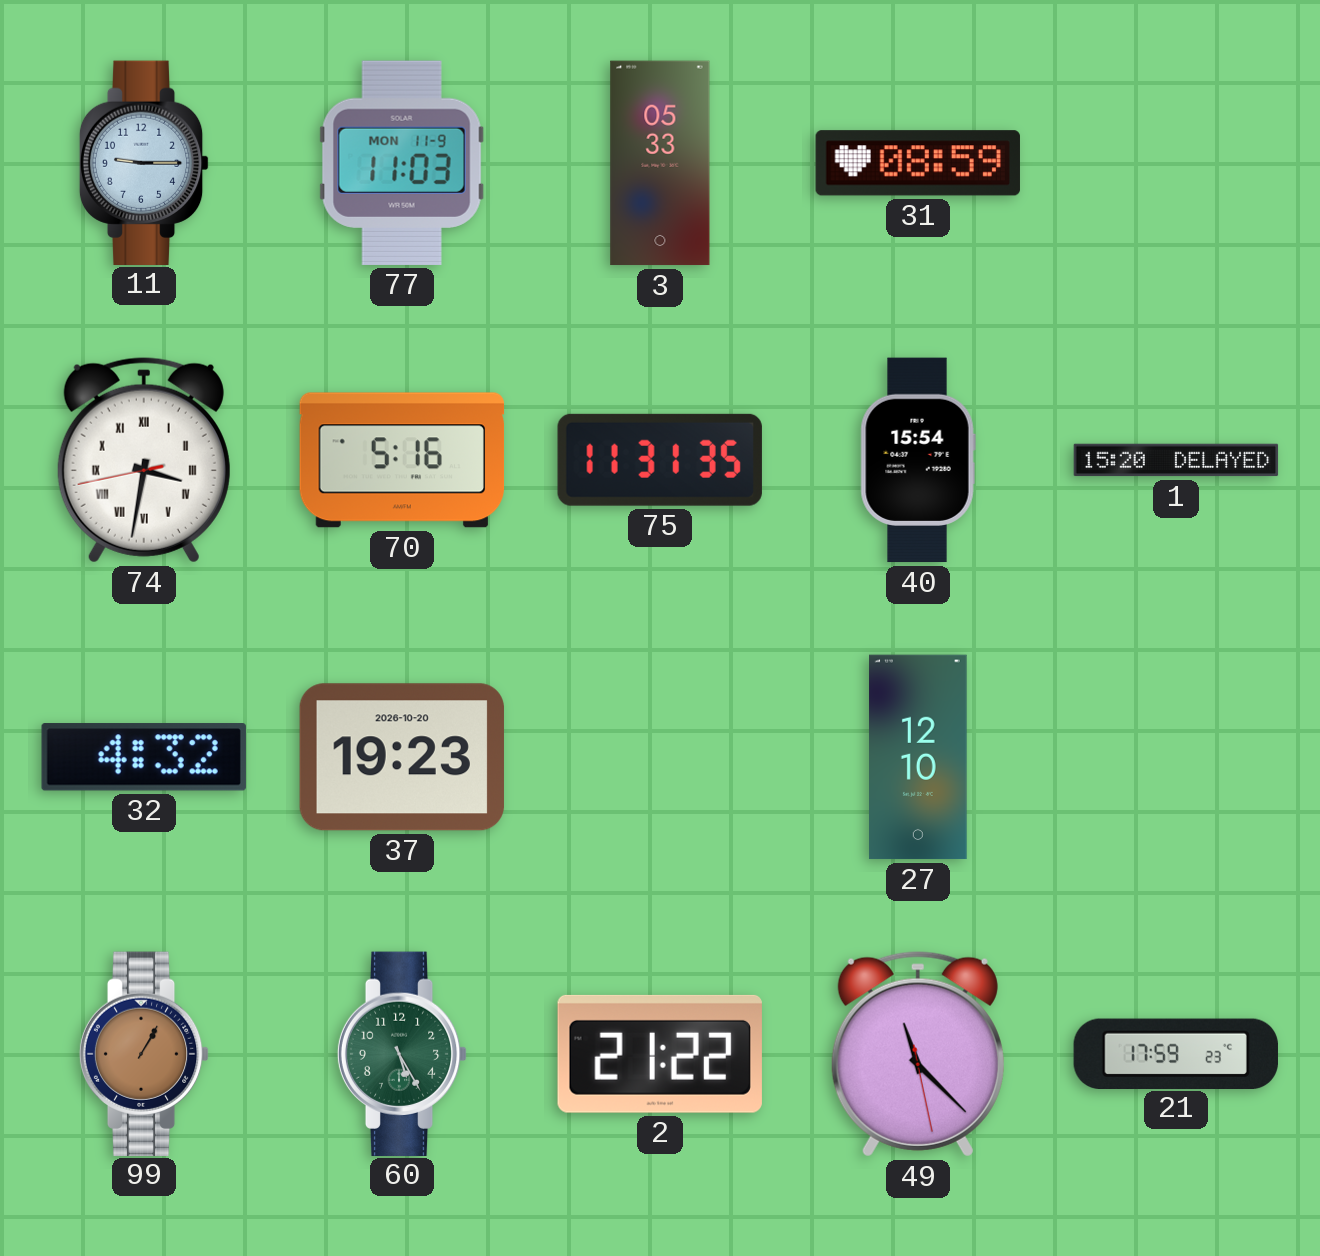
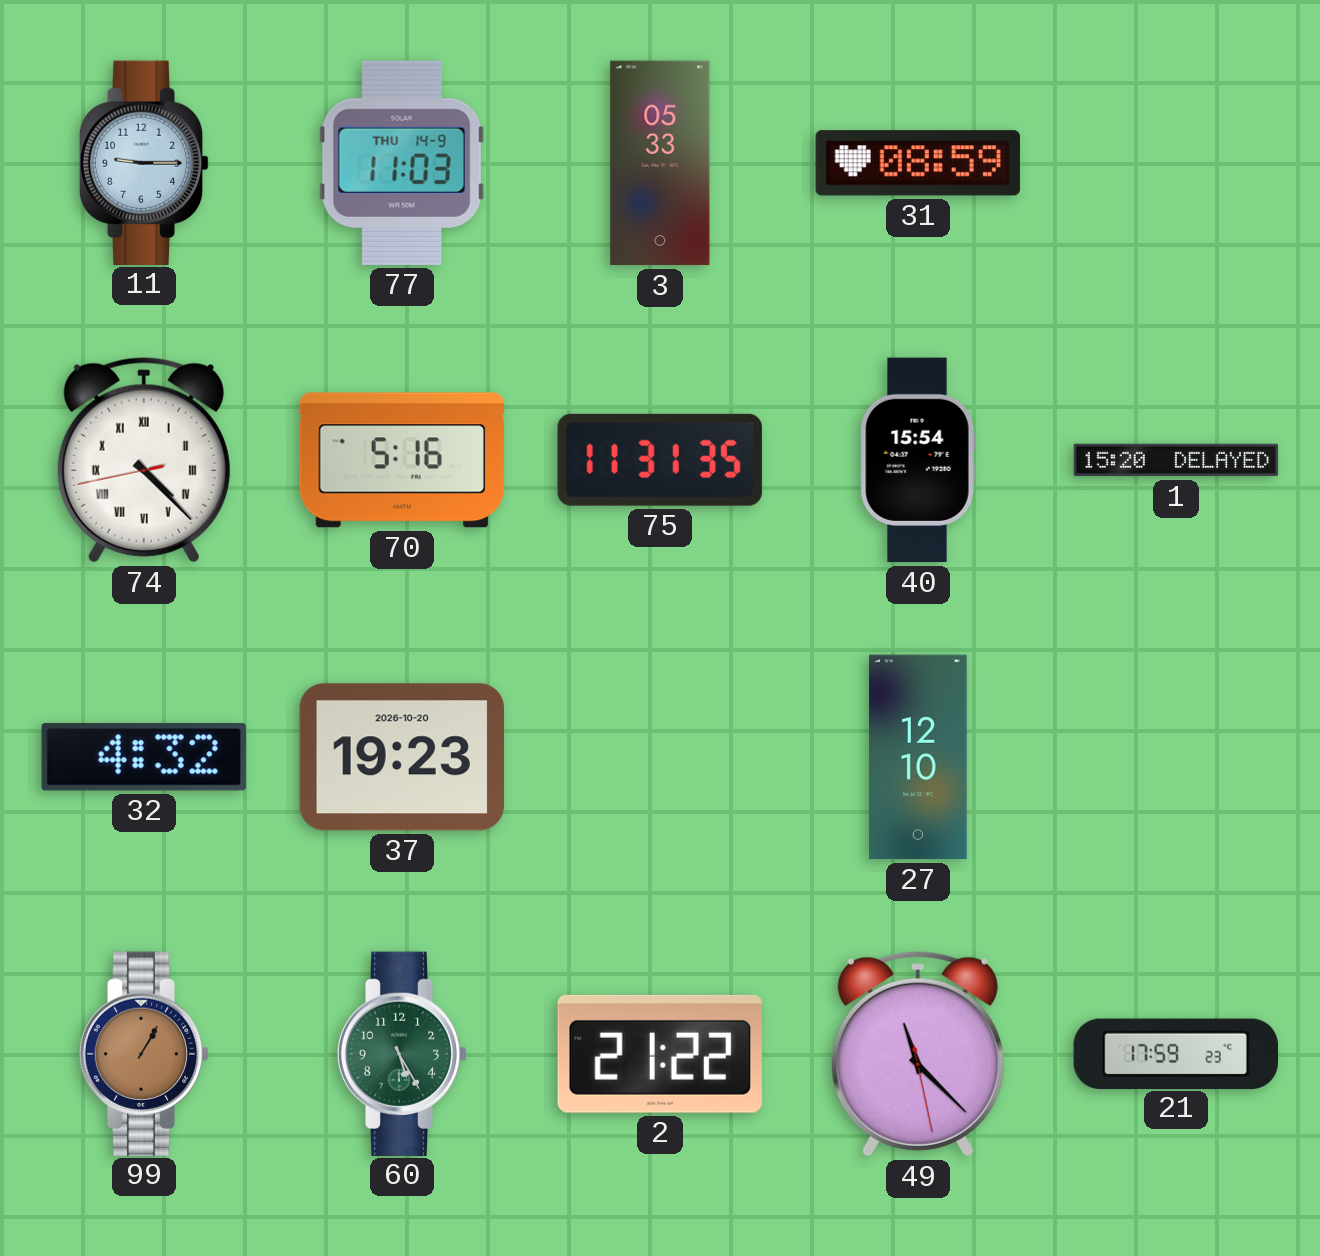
77 date: MON 11-9 -> THU 14-9
74: 3:31 -> 4:22
